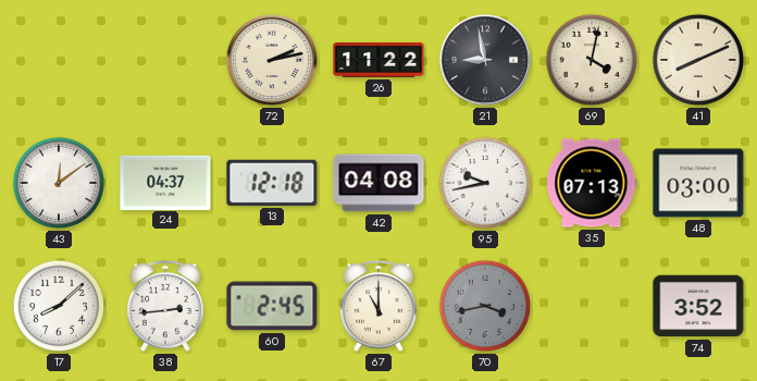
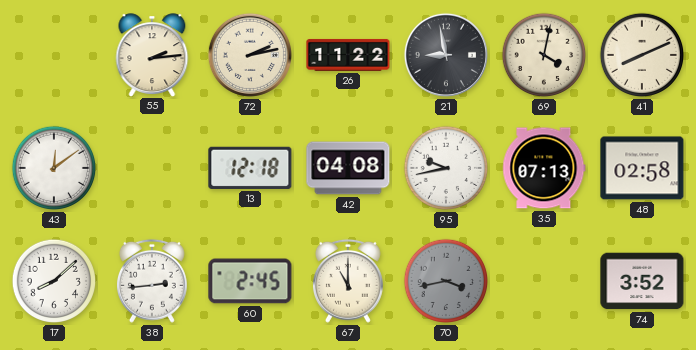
55: none -> 2:14
24: 04:37 -> none
48: 03:00 -> 02:58
